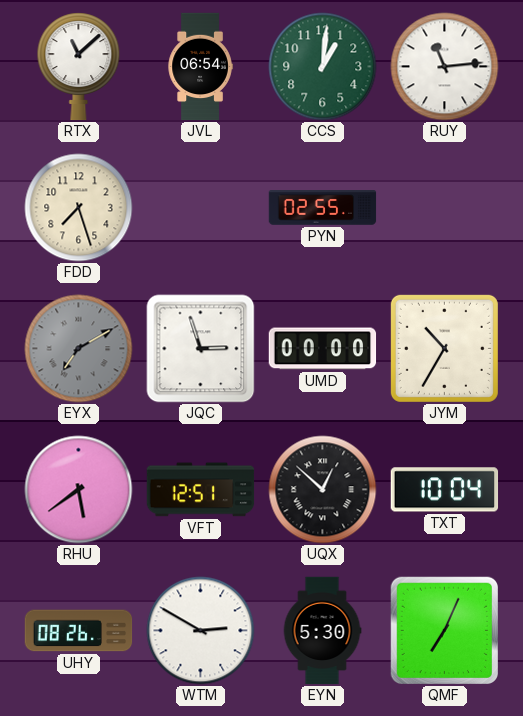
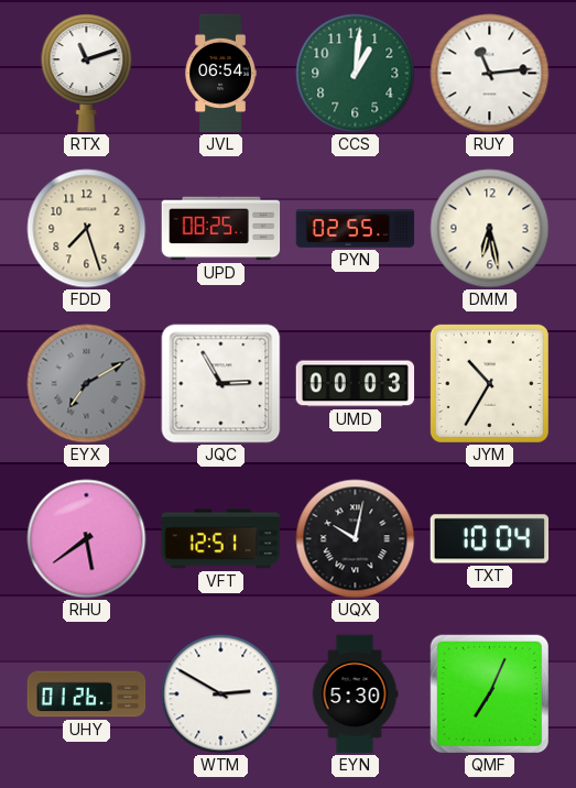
RTX: 11:08 -> 11:12
UPD: none -> 08:25
DMM: none -> 6:28
JQC: 2:57 -> 2:55
UMD: 00:00 -> 00:03
UQX: 12:52 -> 10:02
UHY: 08:26 -> 01:26
